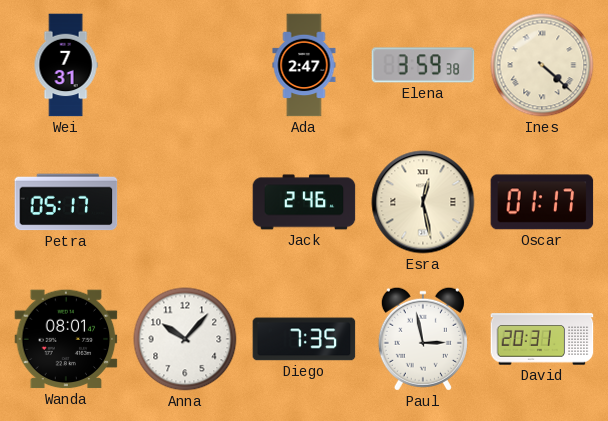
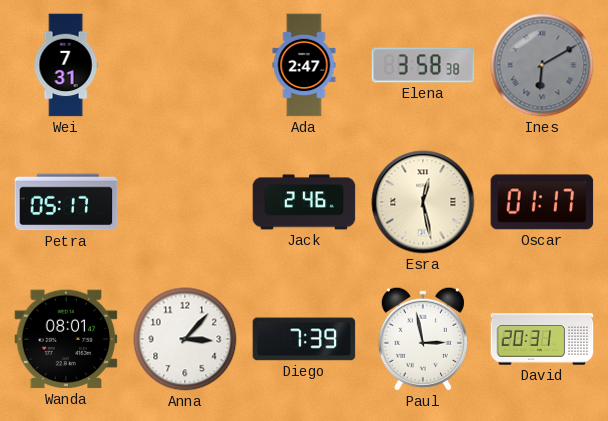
Elena: 3:59 -> 3:58
Ines: 4:22 -> 6:10
Ines dial: cream -> grey
Anna: 10:07 -> 3:07
Diego: 7:35 -> 7:39
